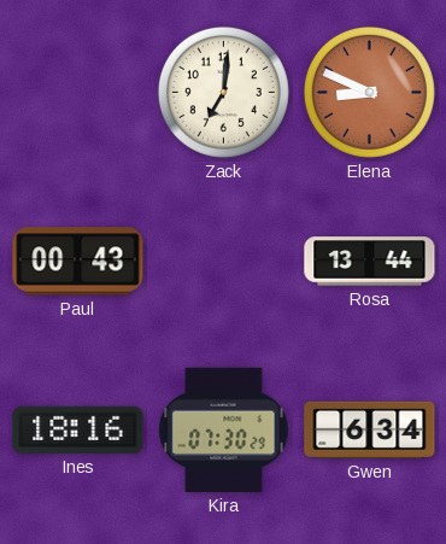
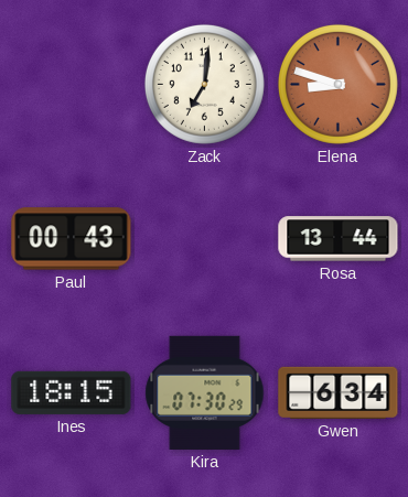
Elena: 8:49 -> 8:48
Ines: 18:16 -> 18:15
